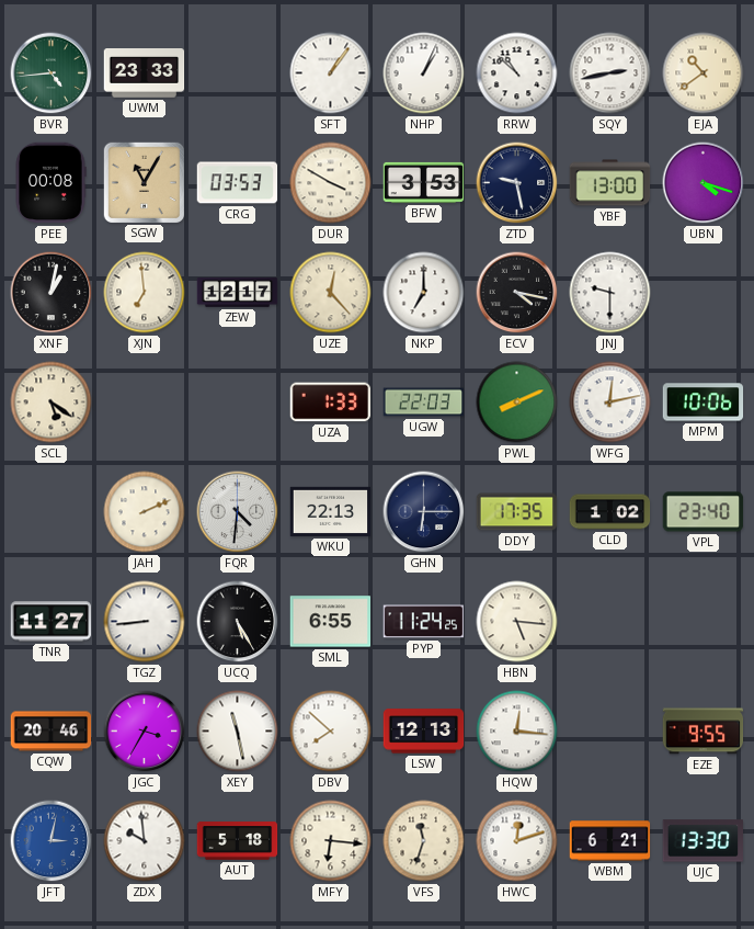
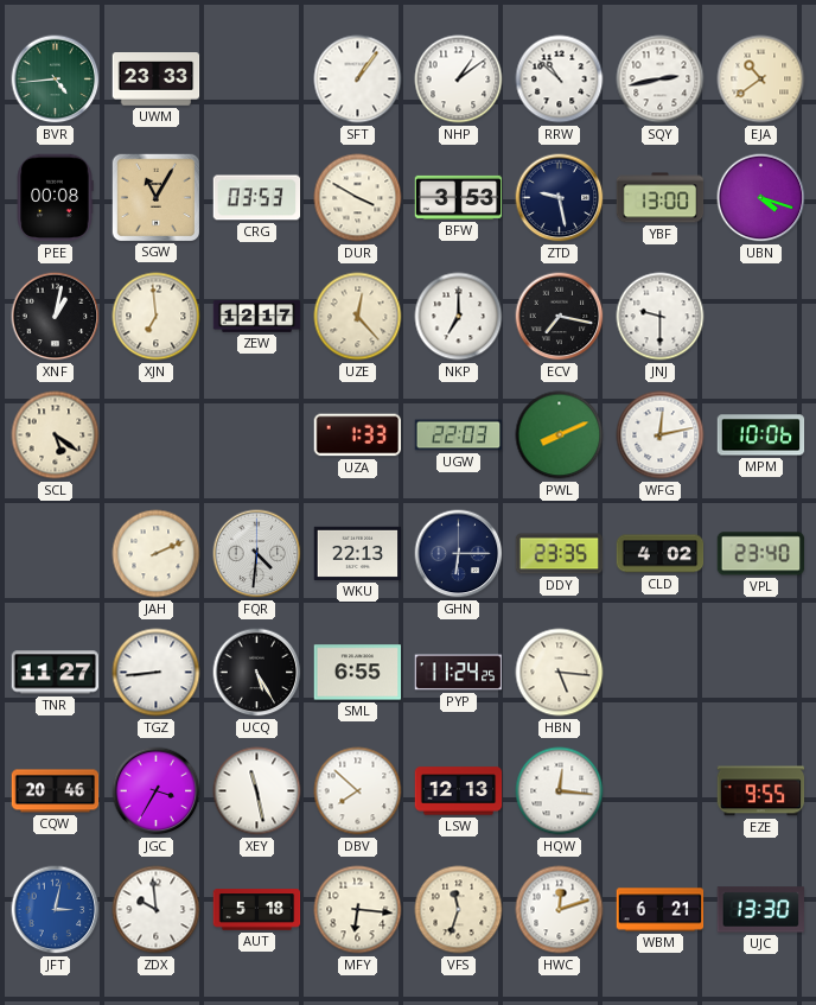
NHP: 1:04 -> 1:09
ECV: 4:17 -> 7:17
DDY: 17:35 -> 23:35
CLD: 1:02 -> 4:02
